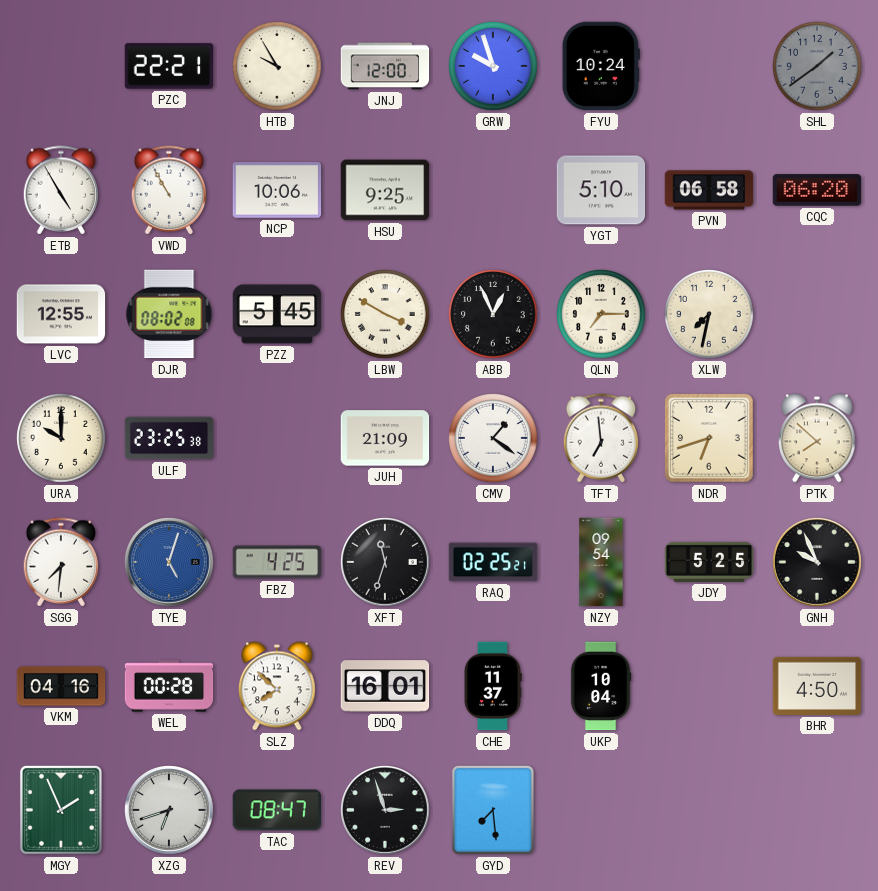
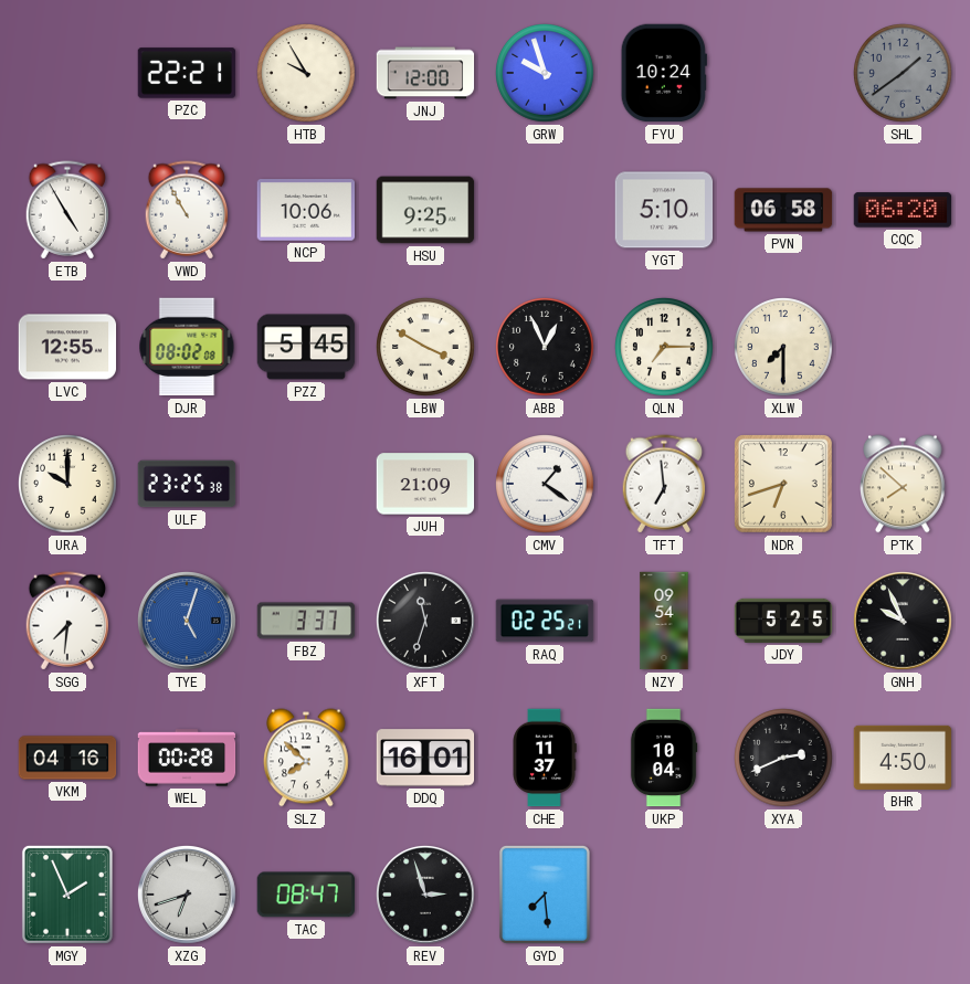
XLW: 7:32 -> 7:30
FBZ: 4:25 -> 3:37
XYA: none -> 2:41
